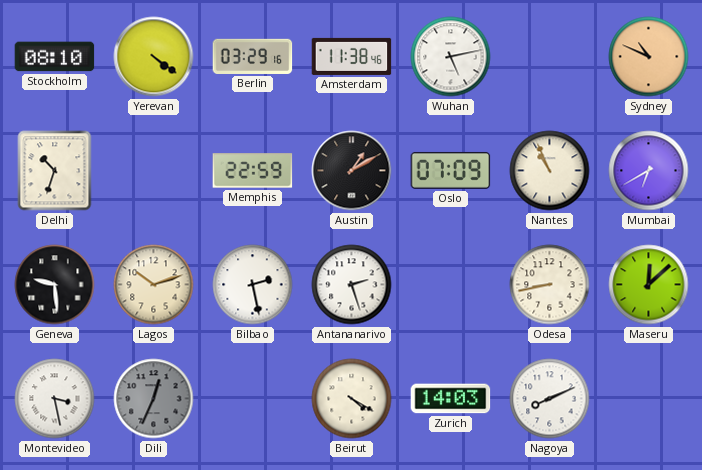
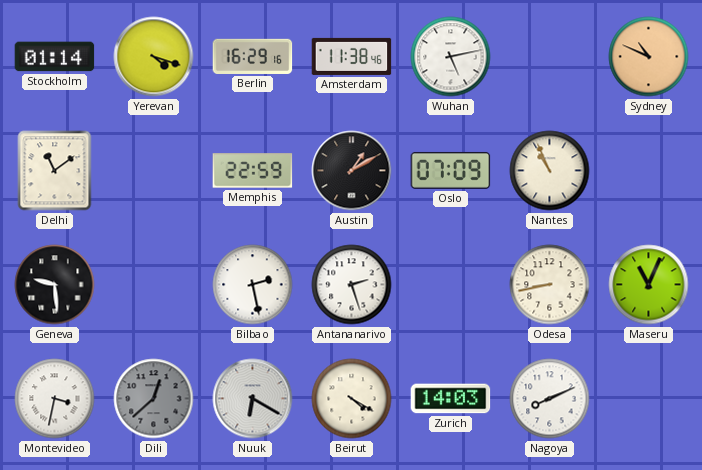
Stockholm: 08:10 -> 01:14
Yerevan: 4:21 -> 4:18
Berlin: 03:29 -> 16:29
Delhi: 10:33 -> 11:09
Mumbai: 6:40 -> none
Lagos: 10:12 -> none
Maseru: 12:08 -> 11:04
Montevideo: 3:28 -> 3:32
Dili: 12:34 -> 12:38
Nuuk: none -> 6:20
